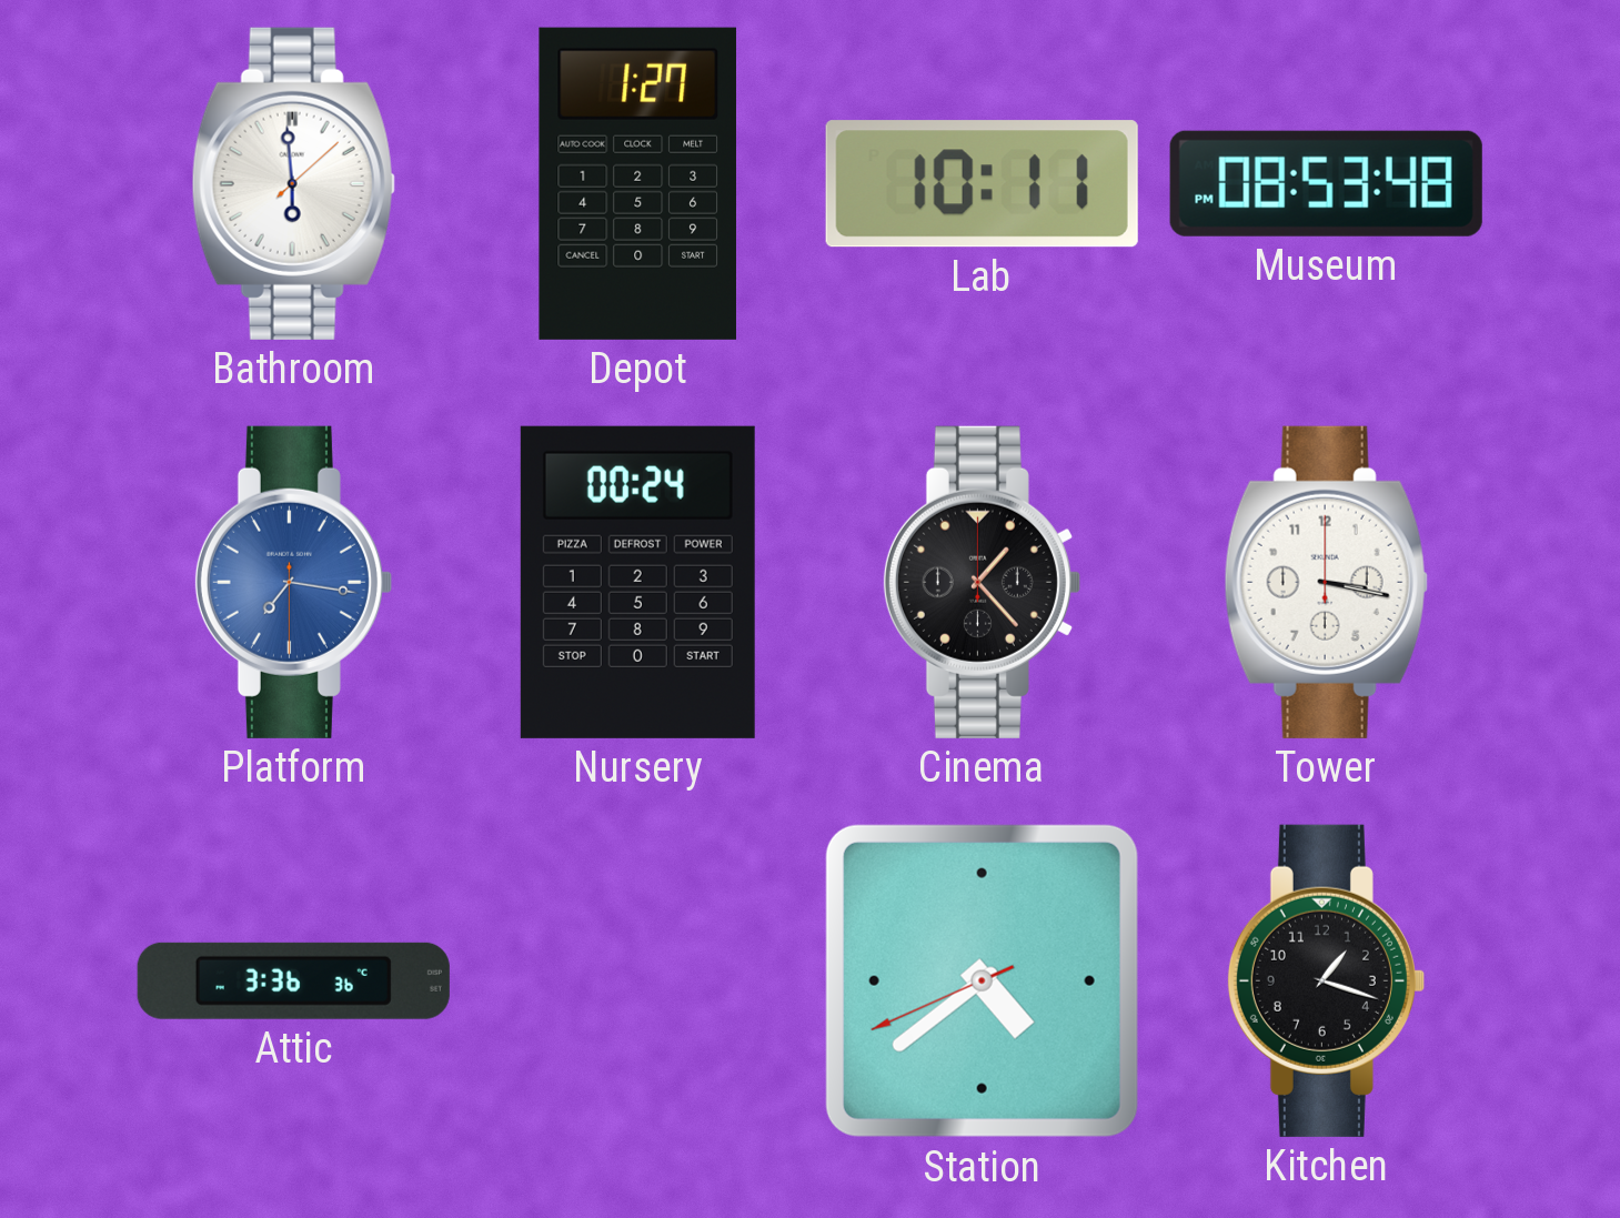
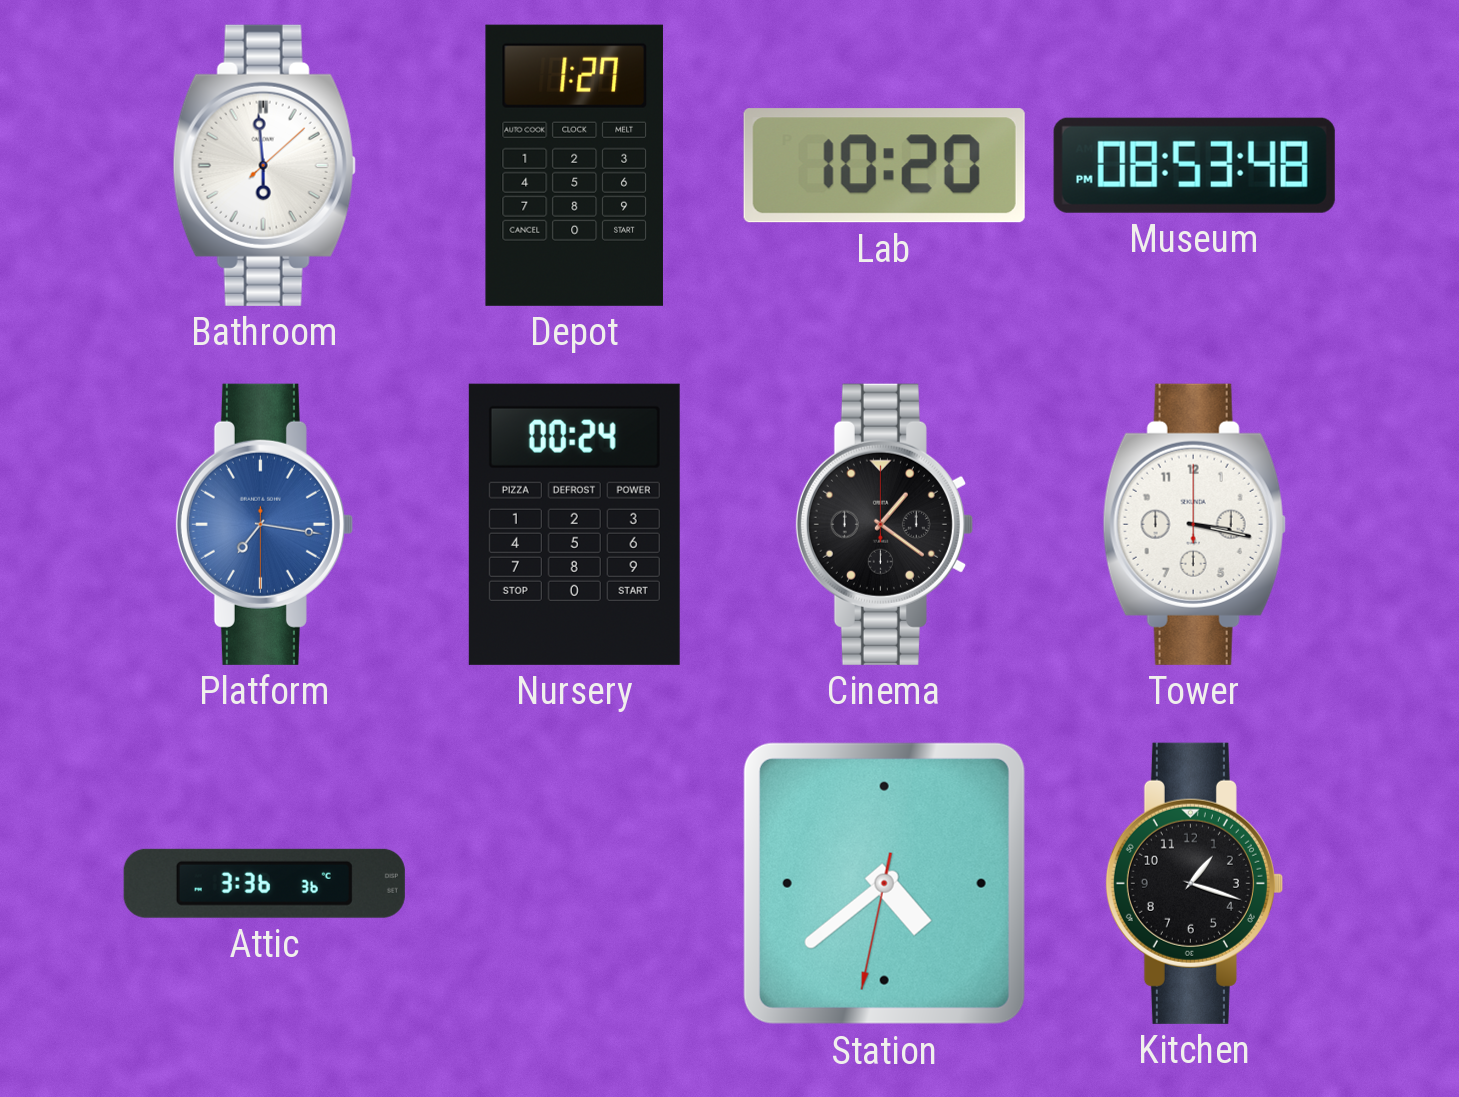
Lab: 10:11 -> 10:20
Cinema: 1:23 -> 1:21
Station: 4:38:41 -> 4:38:32
